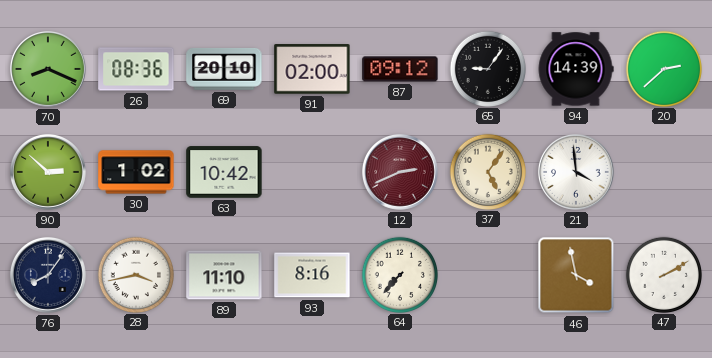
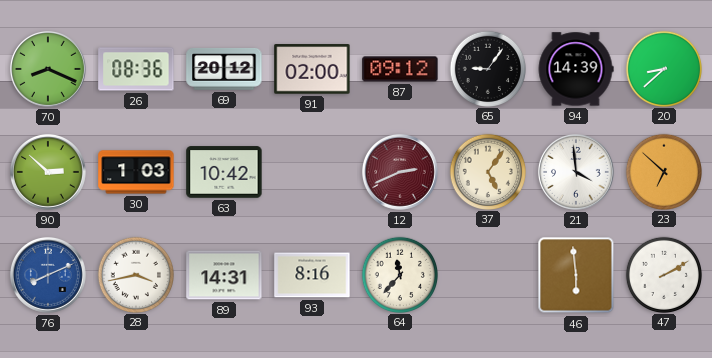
69: 20:10 -> 20:12
20: 2:38 -> 8:38
30: 1:02 -> 1:03
23: none -> 6:52
76: 8:06 -> 8:11
76 dial: navy -> blue
89: 11:10 -> 14:31
64: 7:37 -> 11:37
46: 3:58 -> 5:59
